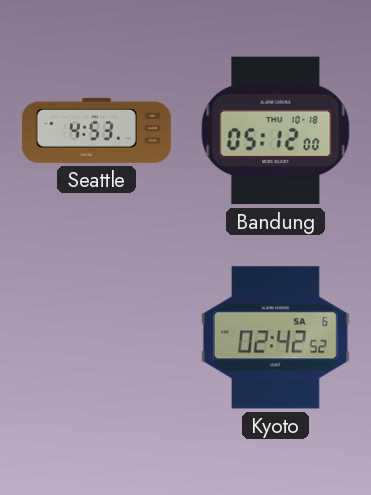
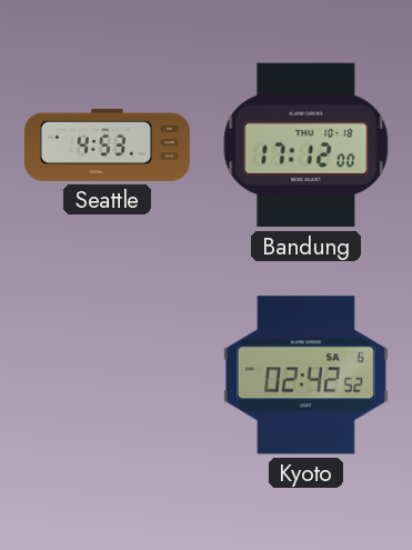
Bandung: 05:12 -> 17:12
